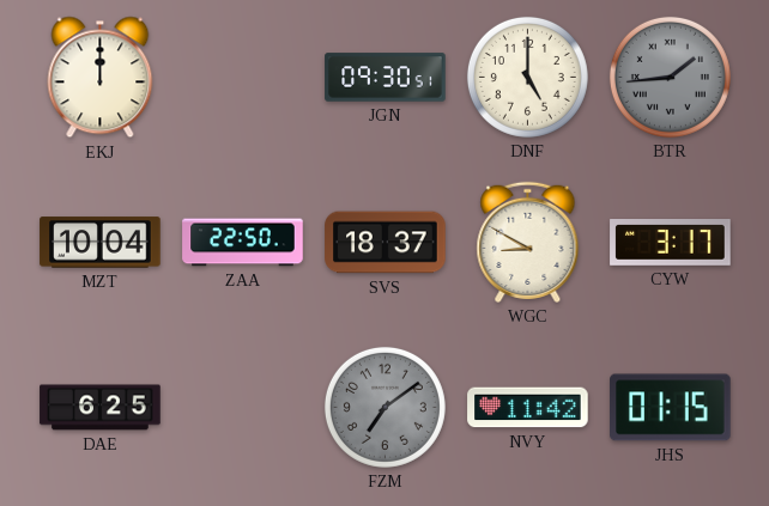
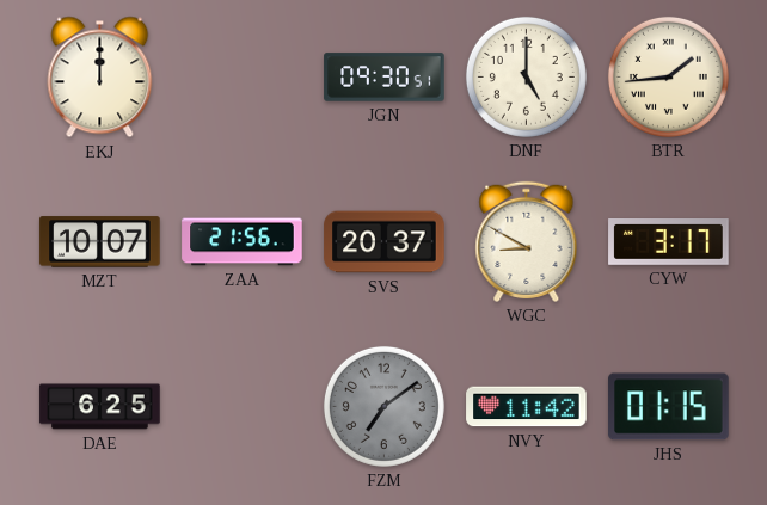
BTR dial: grey -> cream
MZT: 10:04 -> 10:07
ZAA: 22:50 -> 21:56
SVS: 18:37 -> 20:37
